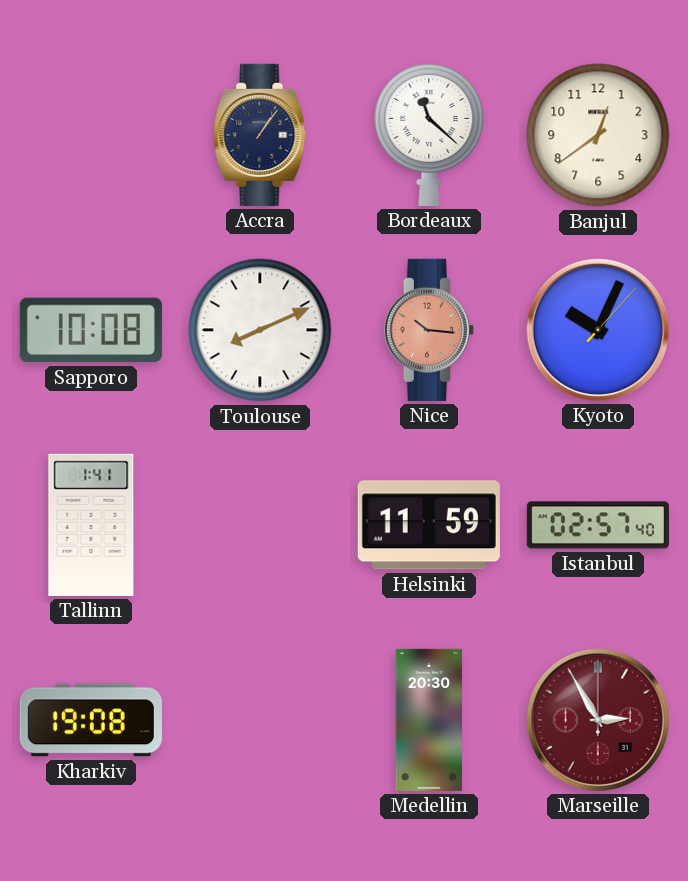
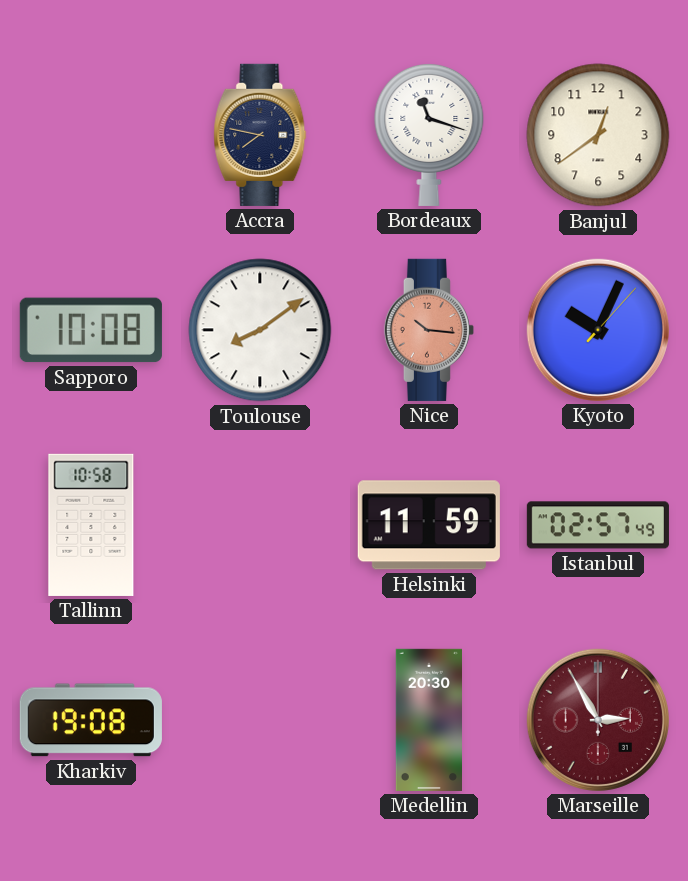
Accra: 1:06 -> 7:47
Bordeaux: 11:22 -> 11:18
Toulouse: 8:11 -> 8:09
Tallinn: 1:41 -> 10:58
Istanbul: 02:57:40 -> 02:57:49
